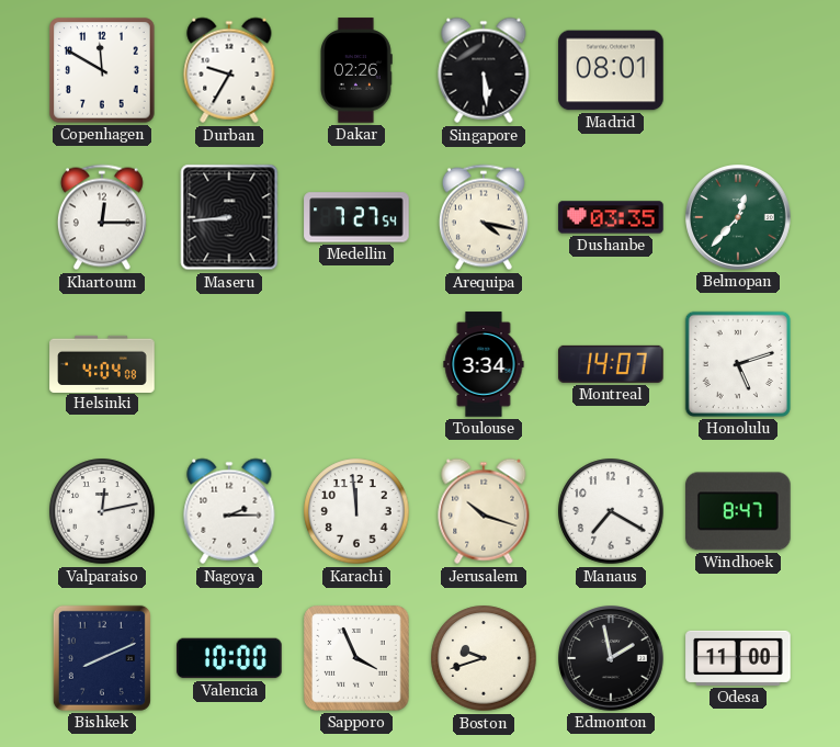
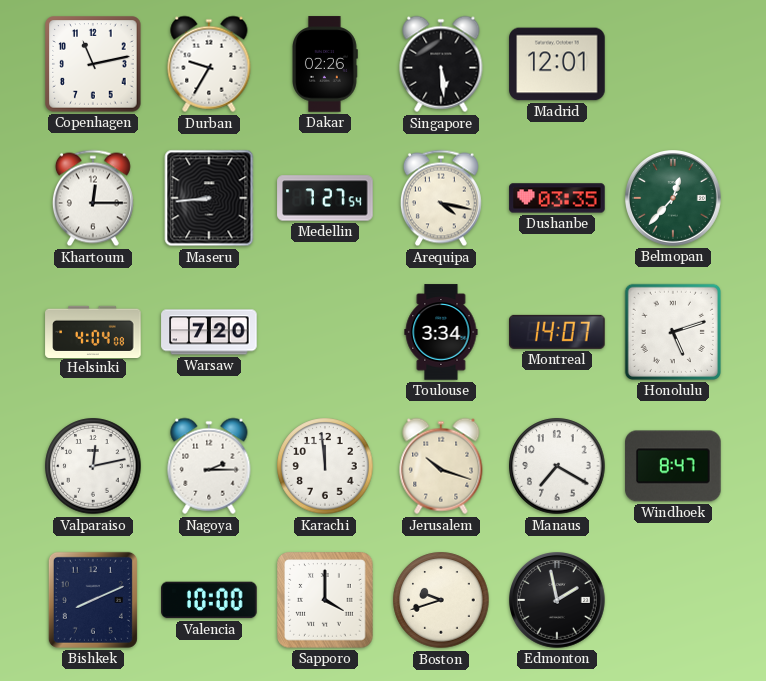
Copenhagen: 11:50 -> 11:13
Madrid: 08:01 -> 12:01
Warsaw: none -> 7:20
Sapporo: 3:56 -> 4:00
Odesa: 11:00 -> none
